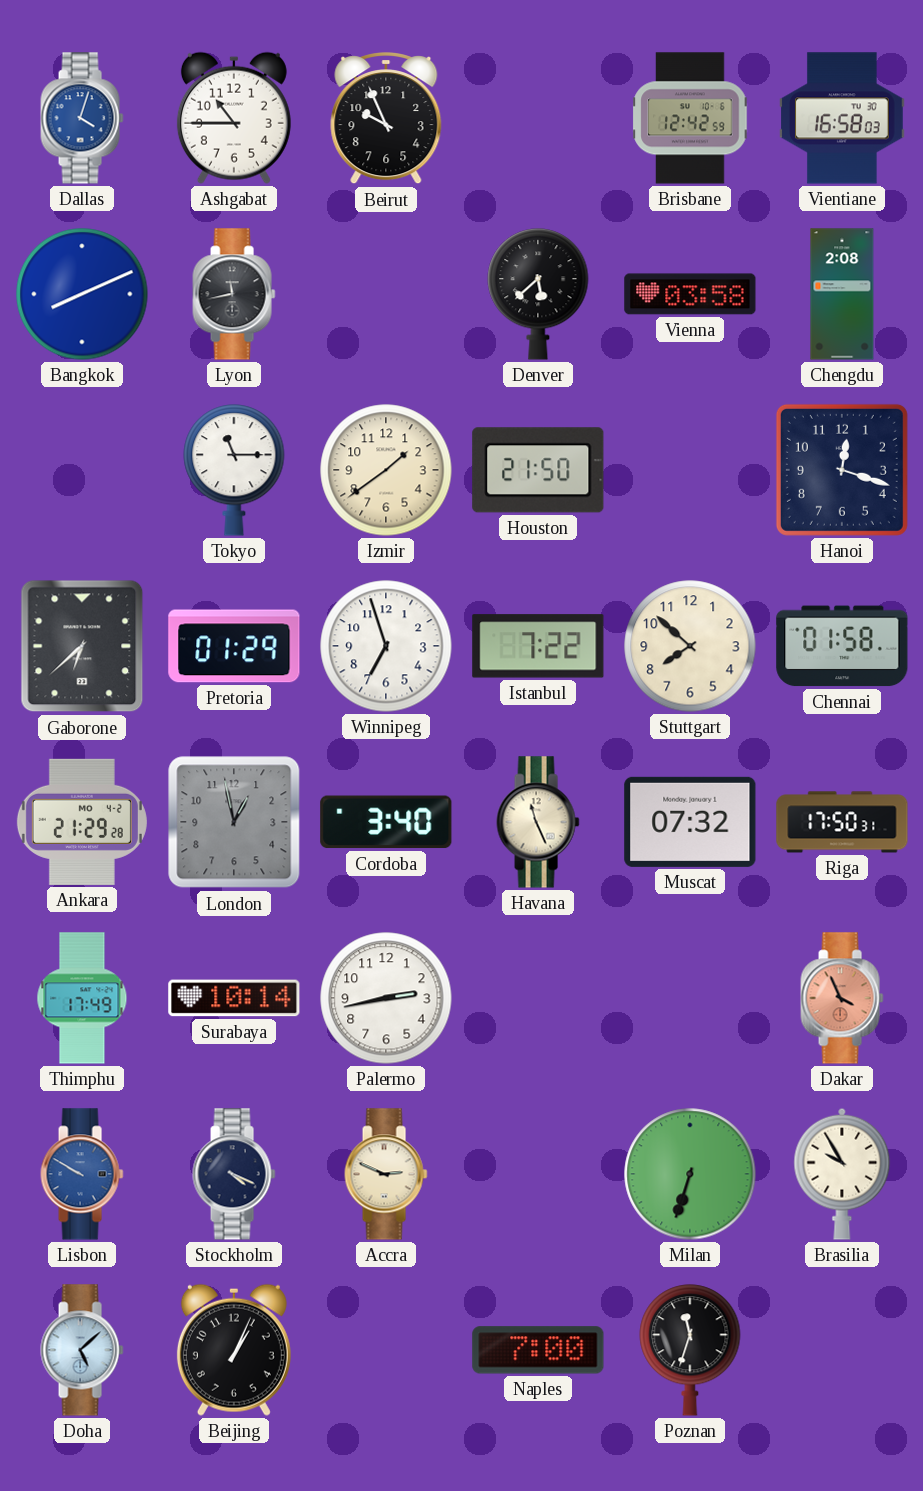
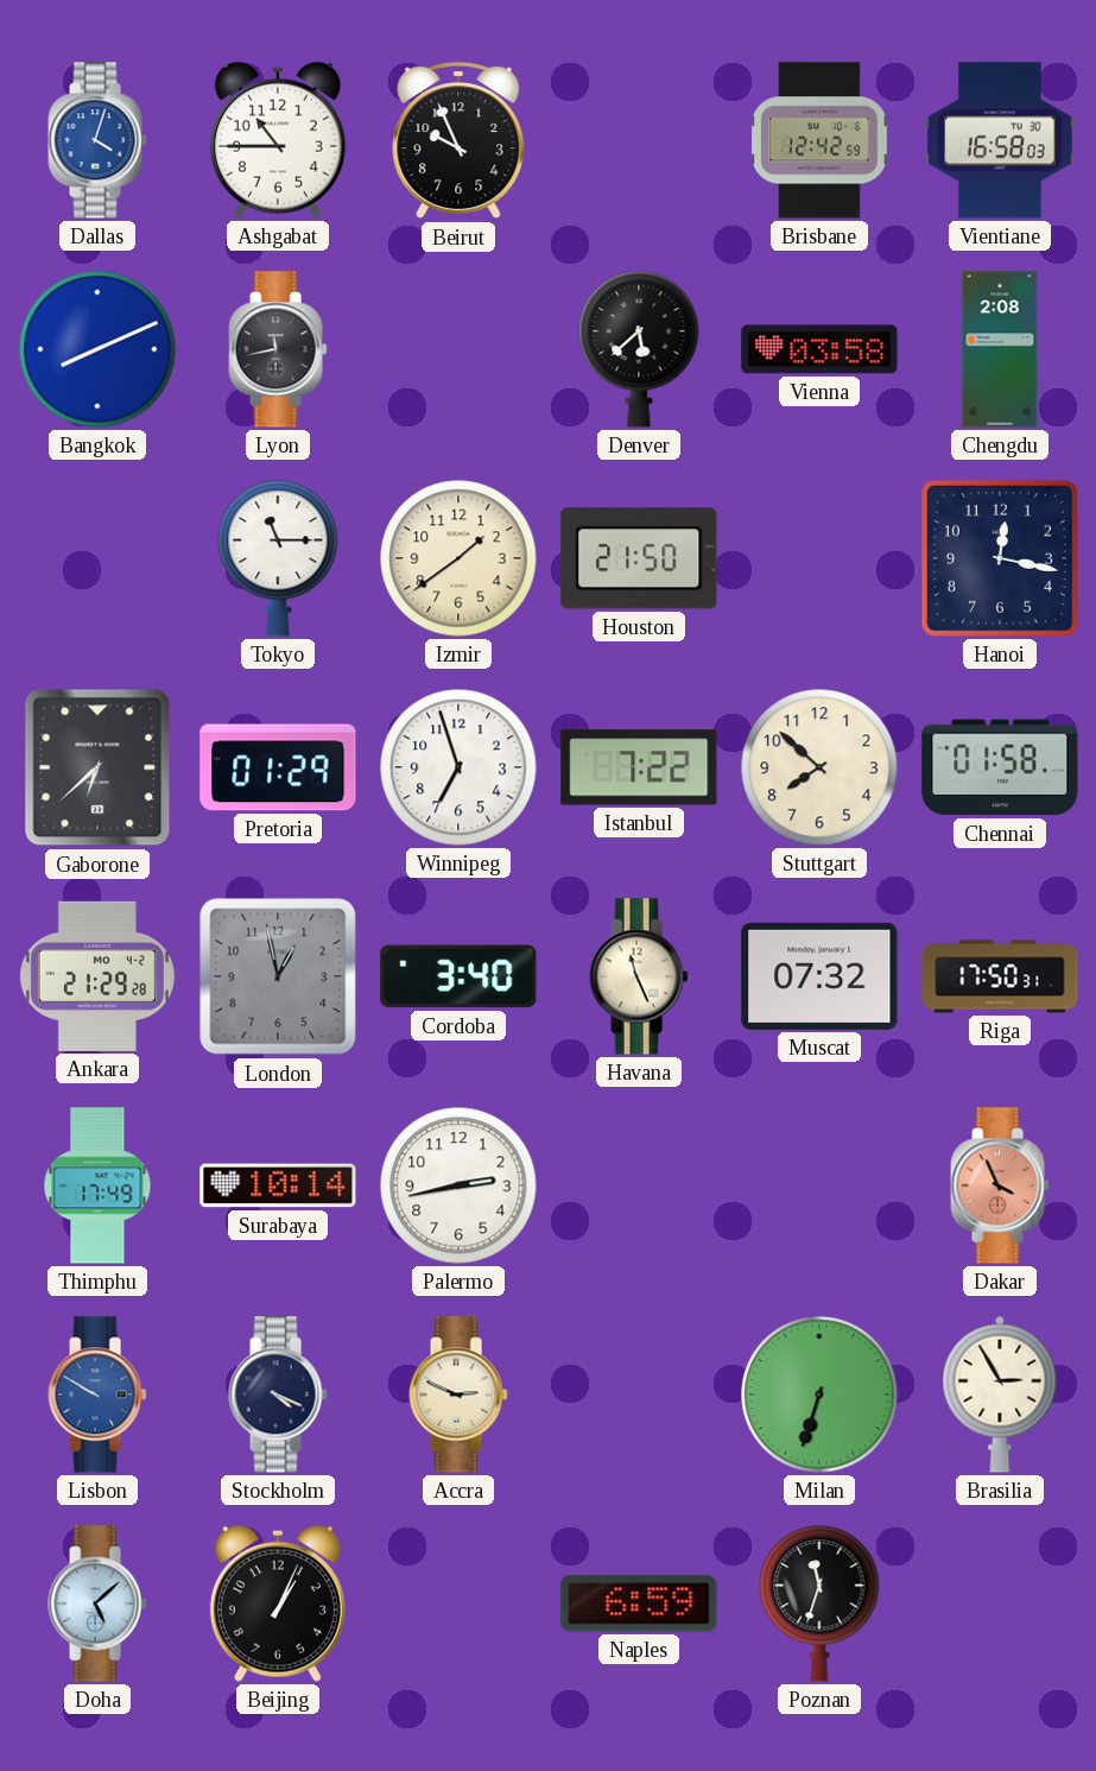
Hanoi: 12:18 -> 12:17
Brasilia: 9:55 -> 2:55
Naples: 7:00 -> 6:59
